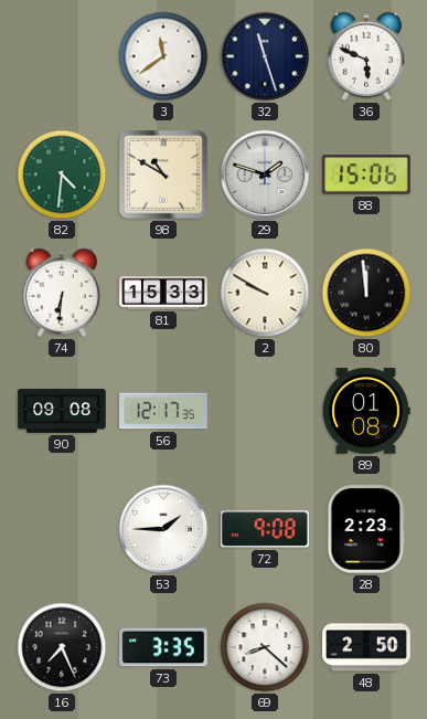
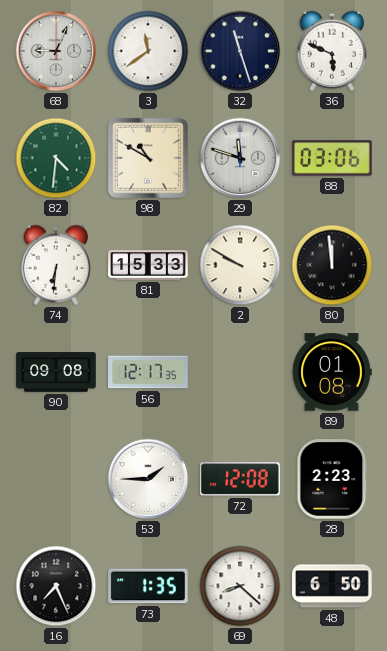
68: none -> 9:04
29: 1:48 -> 11:48
88: 15:06 -> 03:06
72: 9:08 -> 12:08
73: 3:35 -> 1:35
48: 2:50 -> 6:50
